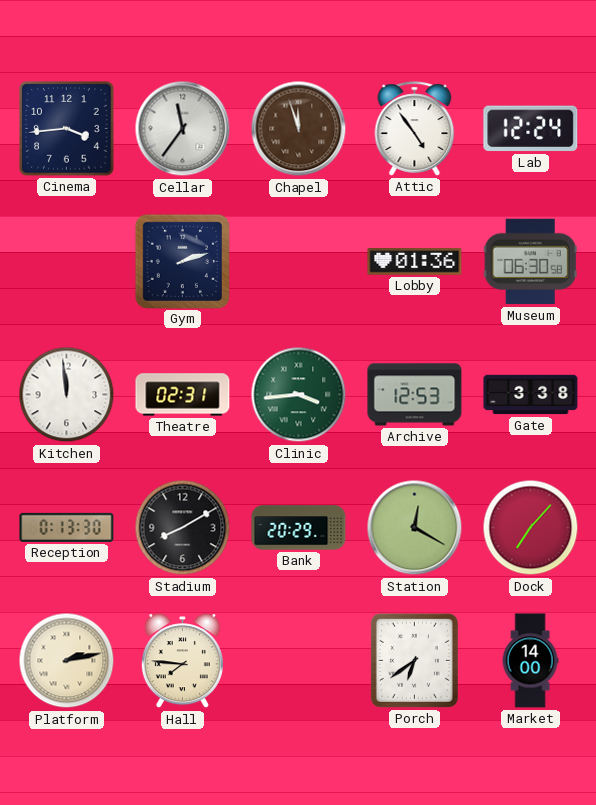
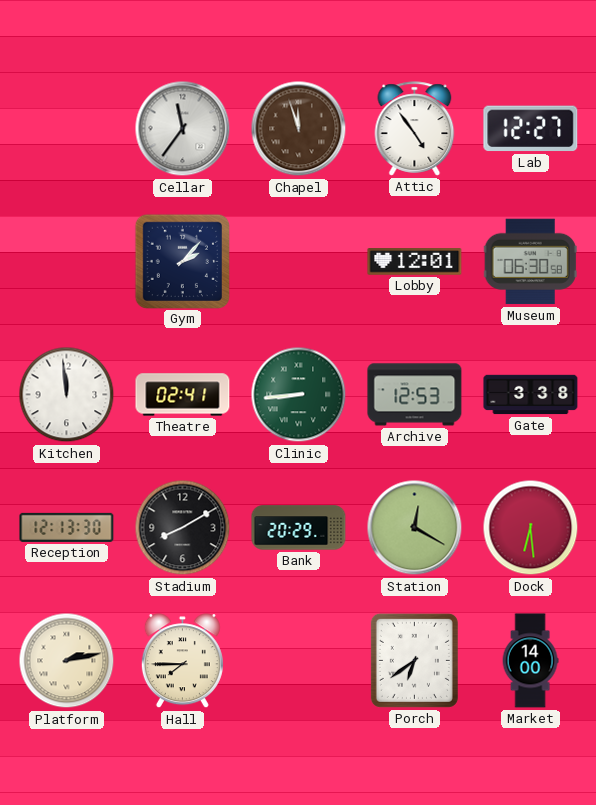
Cinema: 3:44 -> none
Lab: 12:24 -> 12:27
Gym: 2:12 -> 2:07
Lobby: 01:36 -> 12:01
Theatre: 02:31 -> 02:41
Clinic: 3:44 -> 8:44
Reception: 0:13 -> 12:13
Dock: 7:07 -> 6:29
Hall: 7:46 -> 7:45
